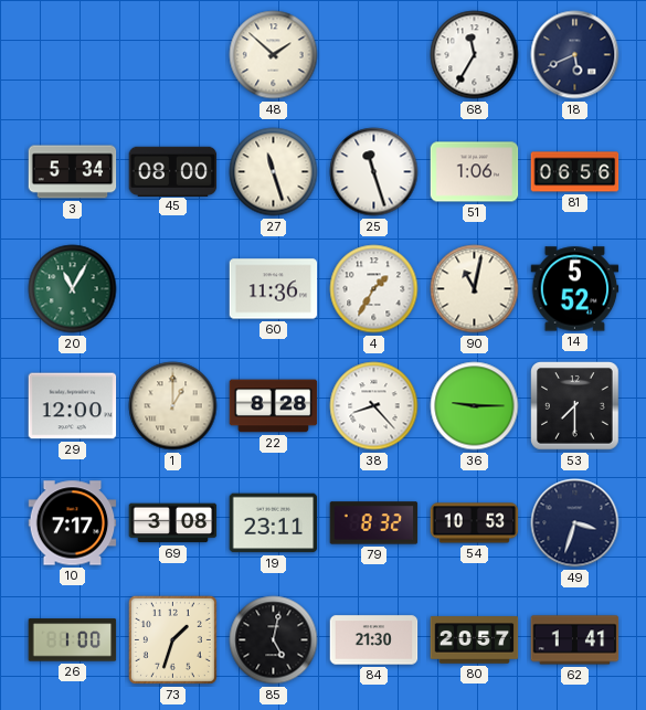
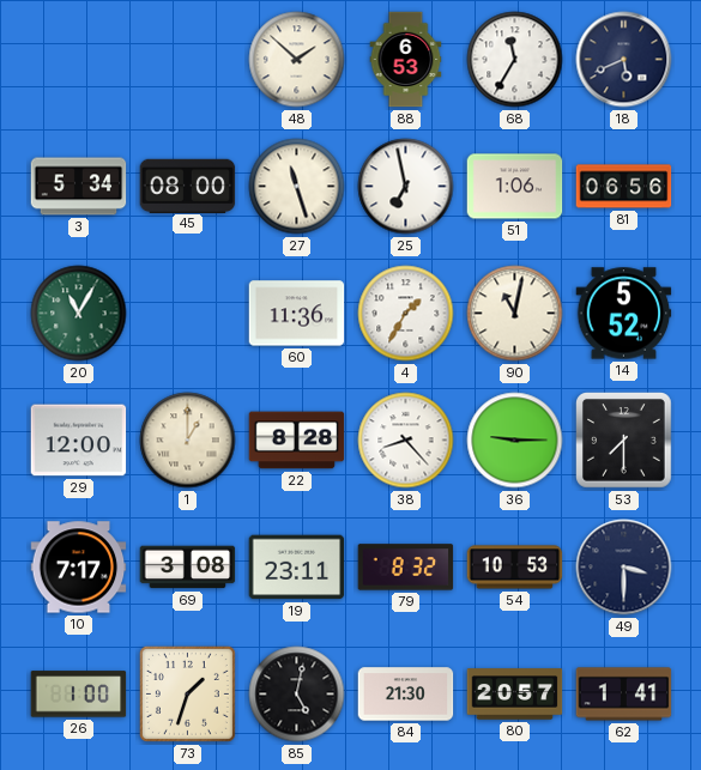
88: none -> 6:53
25: 11:27 -> 6:58
49: 3:33 -> 3:30
